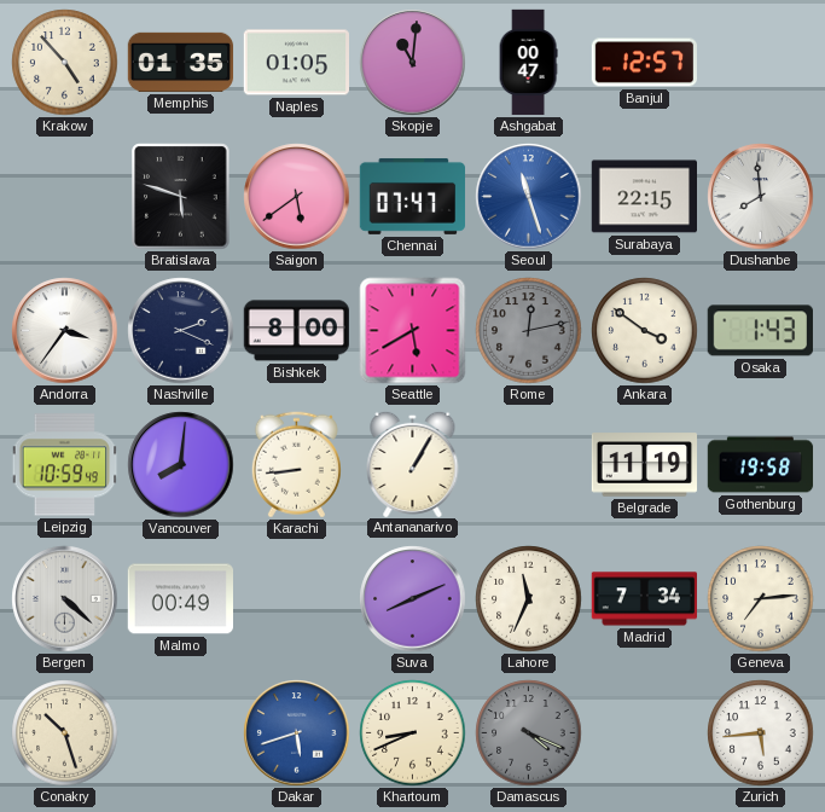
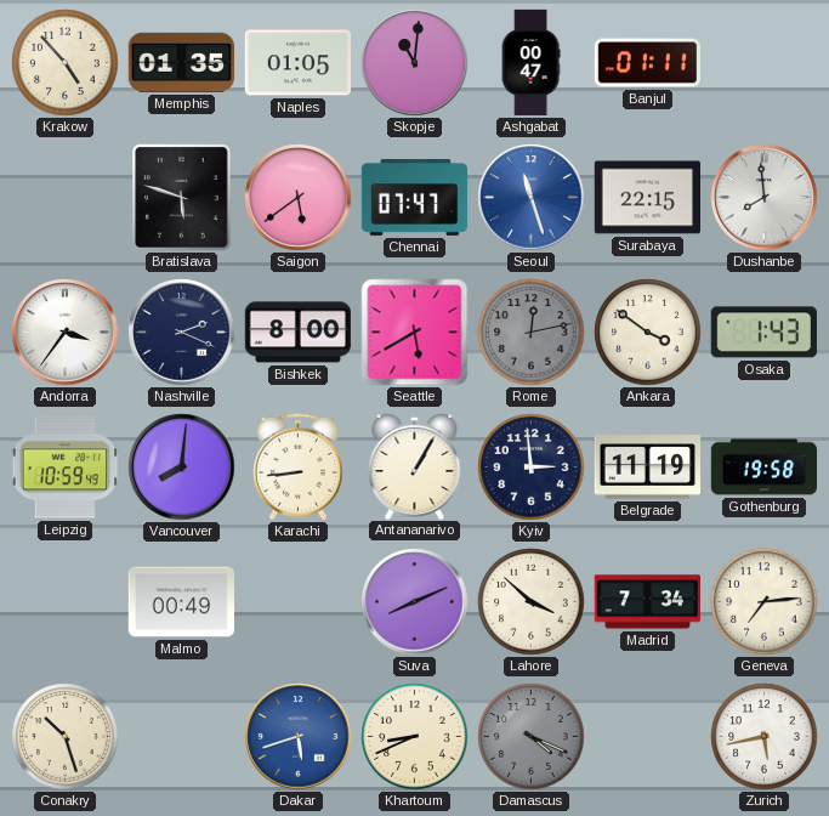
Banjul: 12:57 -> 01:11
Kyiv: none -> 2:59
Bergen: 4:22 -> none
Lahore: 11:34 -> 3:52
Zurich: 5:44 -> 5:43
